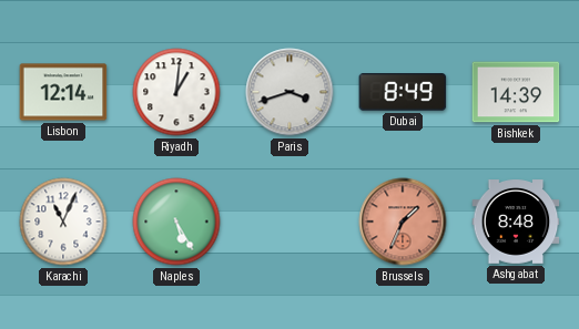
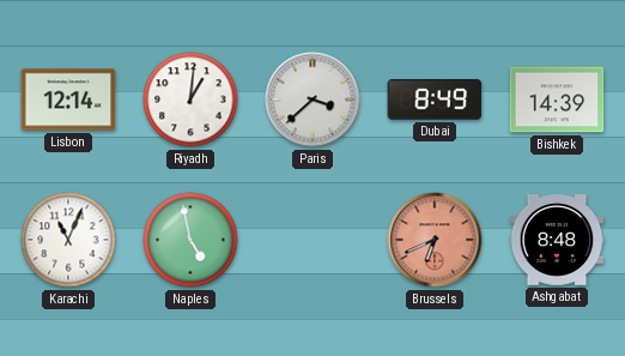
Paris: 3:42 -> 3:38
Naples: 5:25 -> 4:58
Brussels: 1:34 -> 6:41
